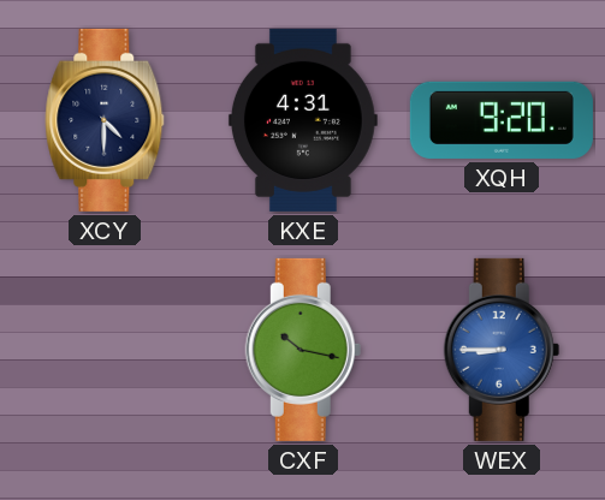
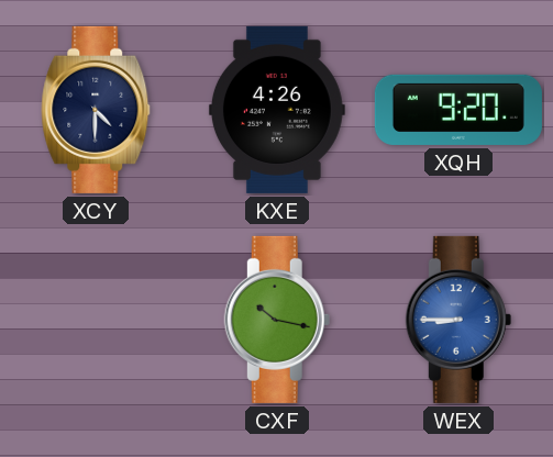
KXE: 4:31 -> 4:26
